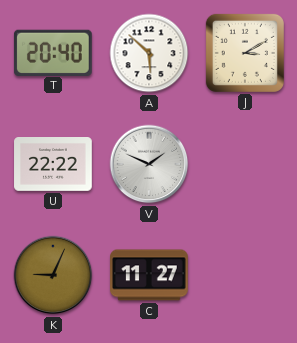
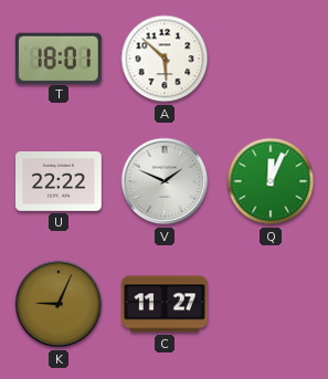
T: 20:40 -> 18:01
J: 3:10 -> none
Q: none -> 12:04
